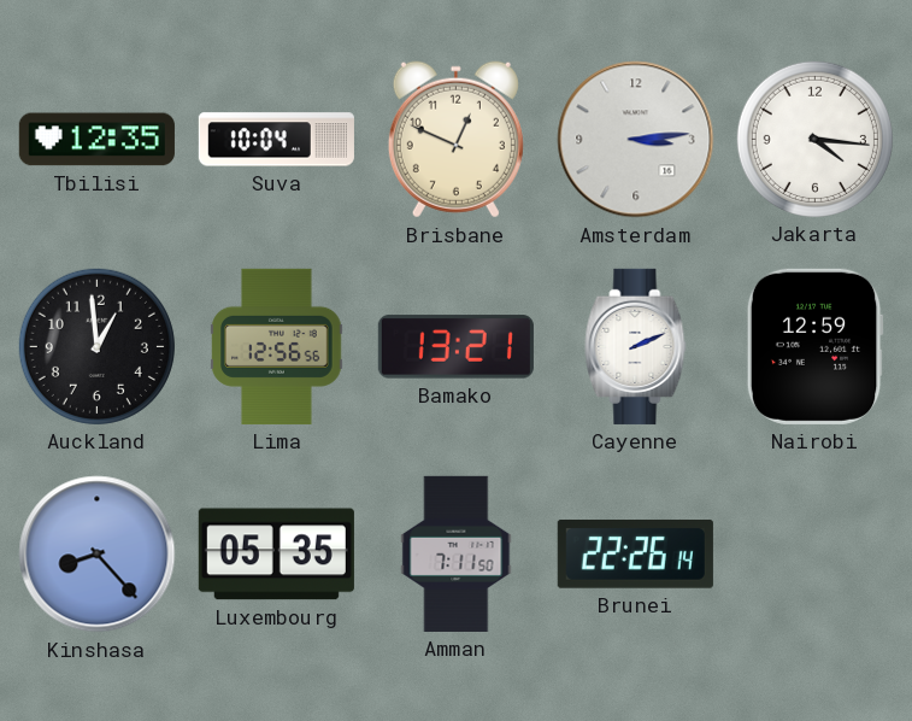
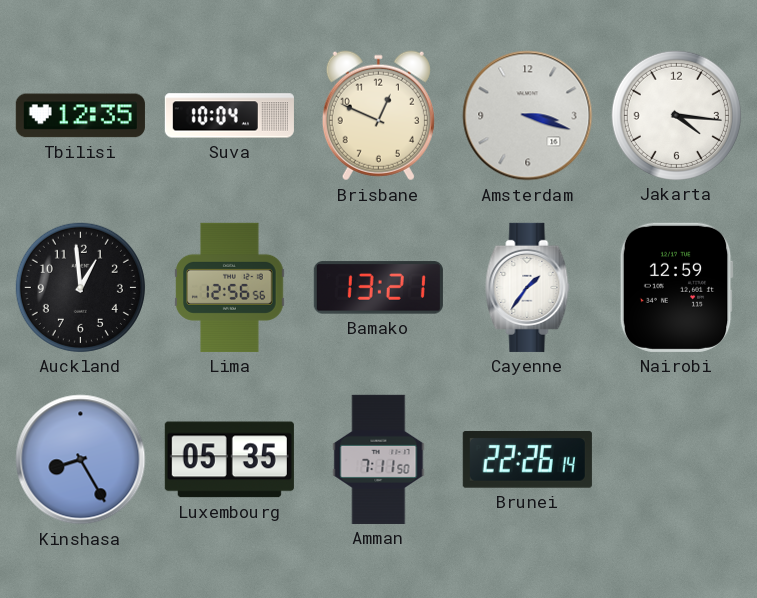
Amsterdam: 3:14 -> 3:18
Cayenne: 2:11 -> 1:36
Kinshasa: 8:23 -> 8:25
